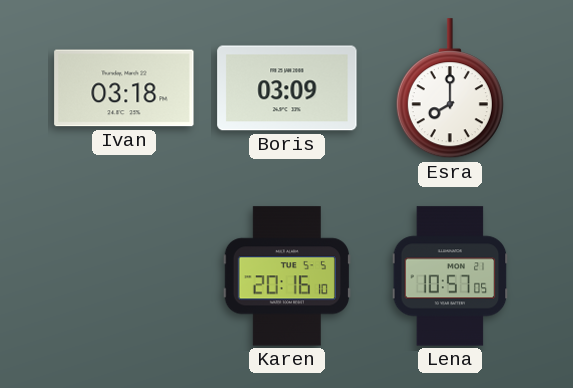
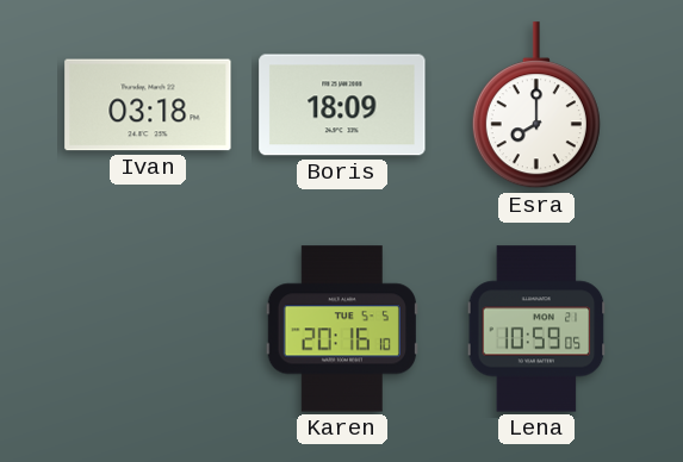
Boris: 03:09 -> 18:09
Lena: 10:57 -> 10:59
